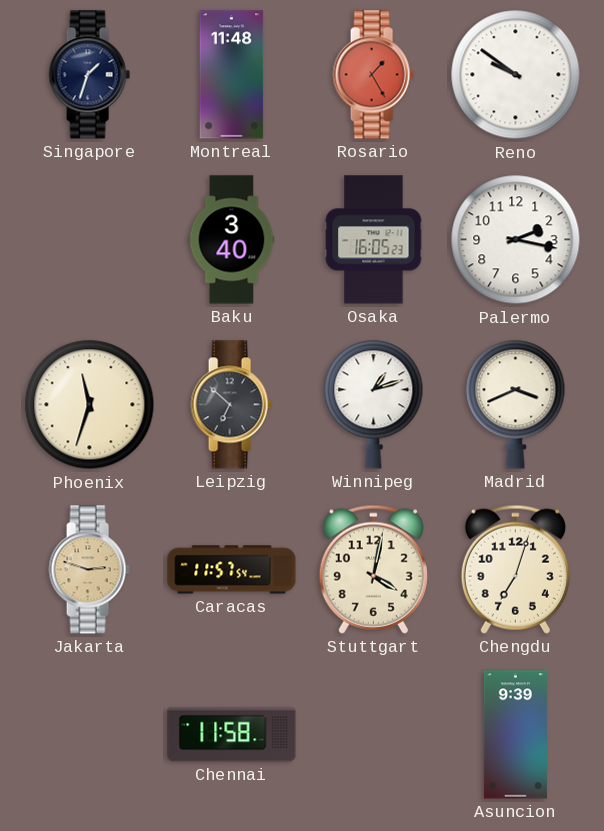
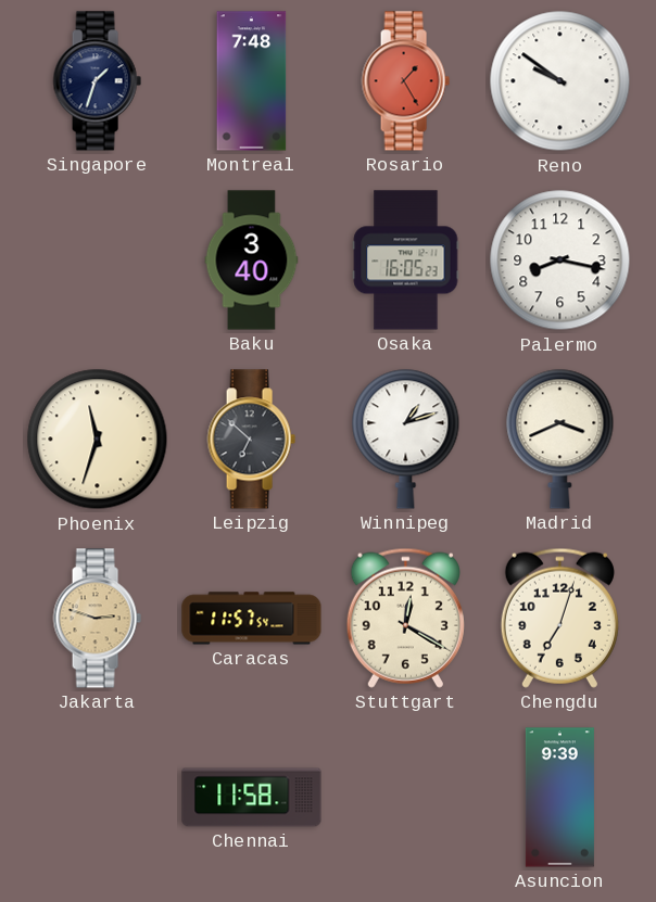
Montreal: 11:48 -> 7:48
Palermo: 2:17 -> 8:17
Stuttgart: 4:02 -> 12:20
